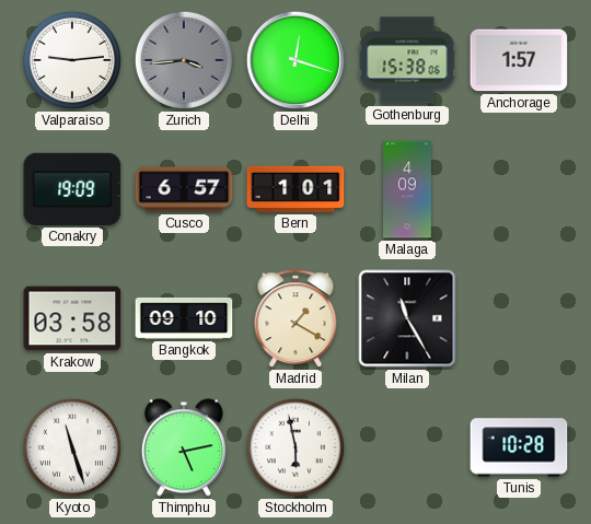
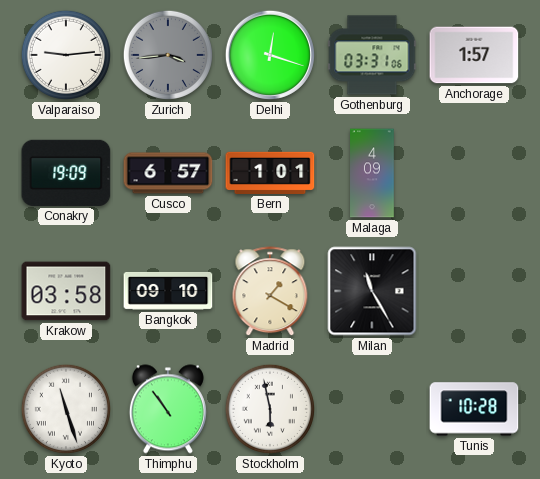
Gothenburg: 15:38 -> 03:31
Thimphu: 5:13 -> 10:54
